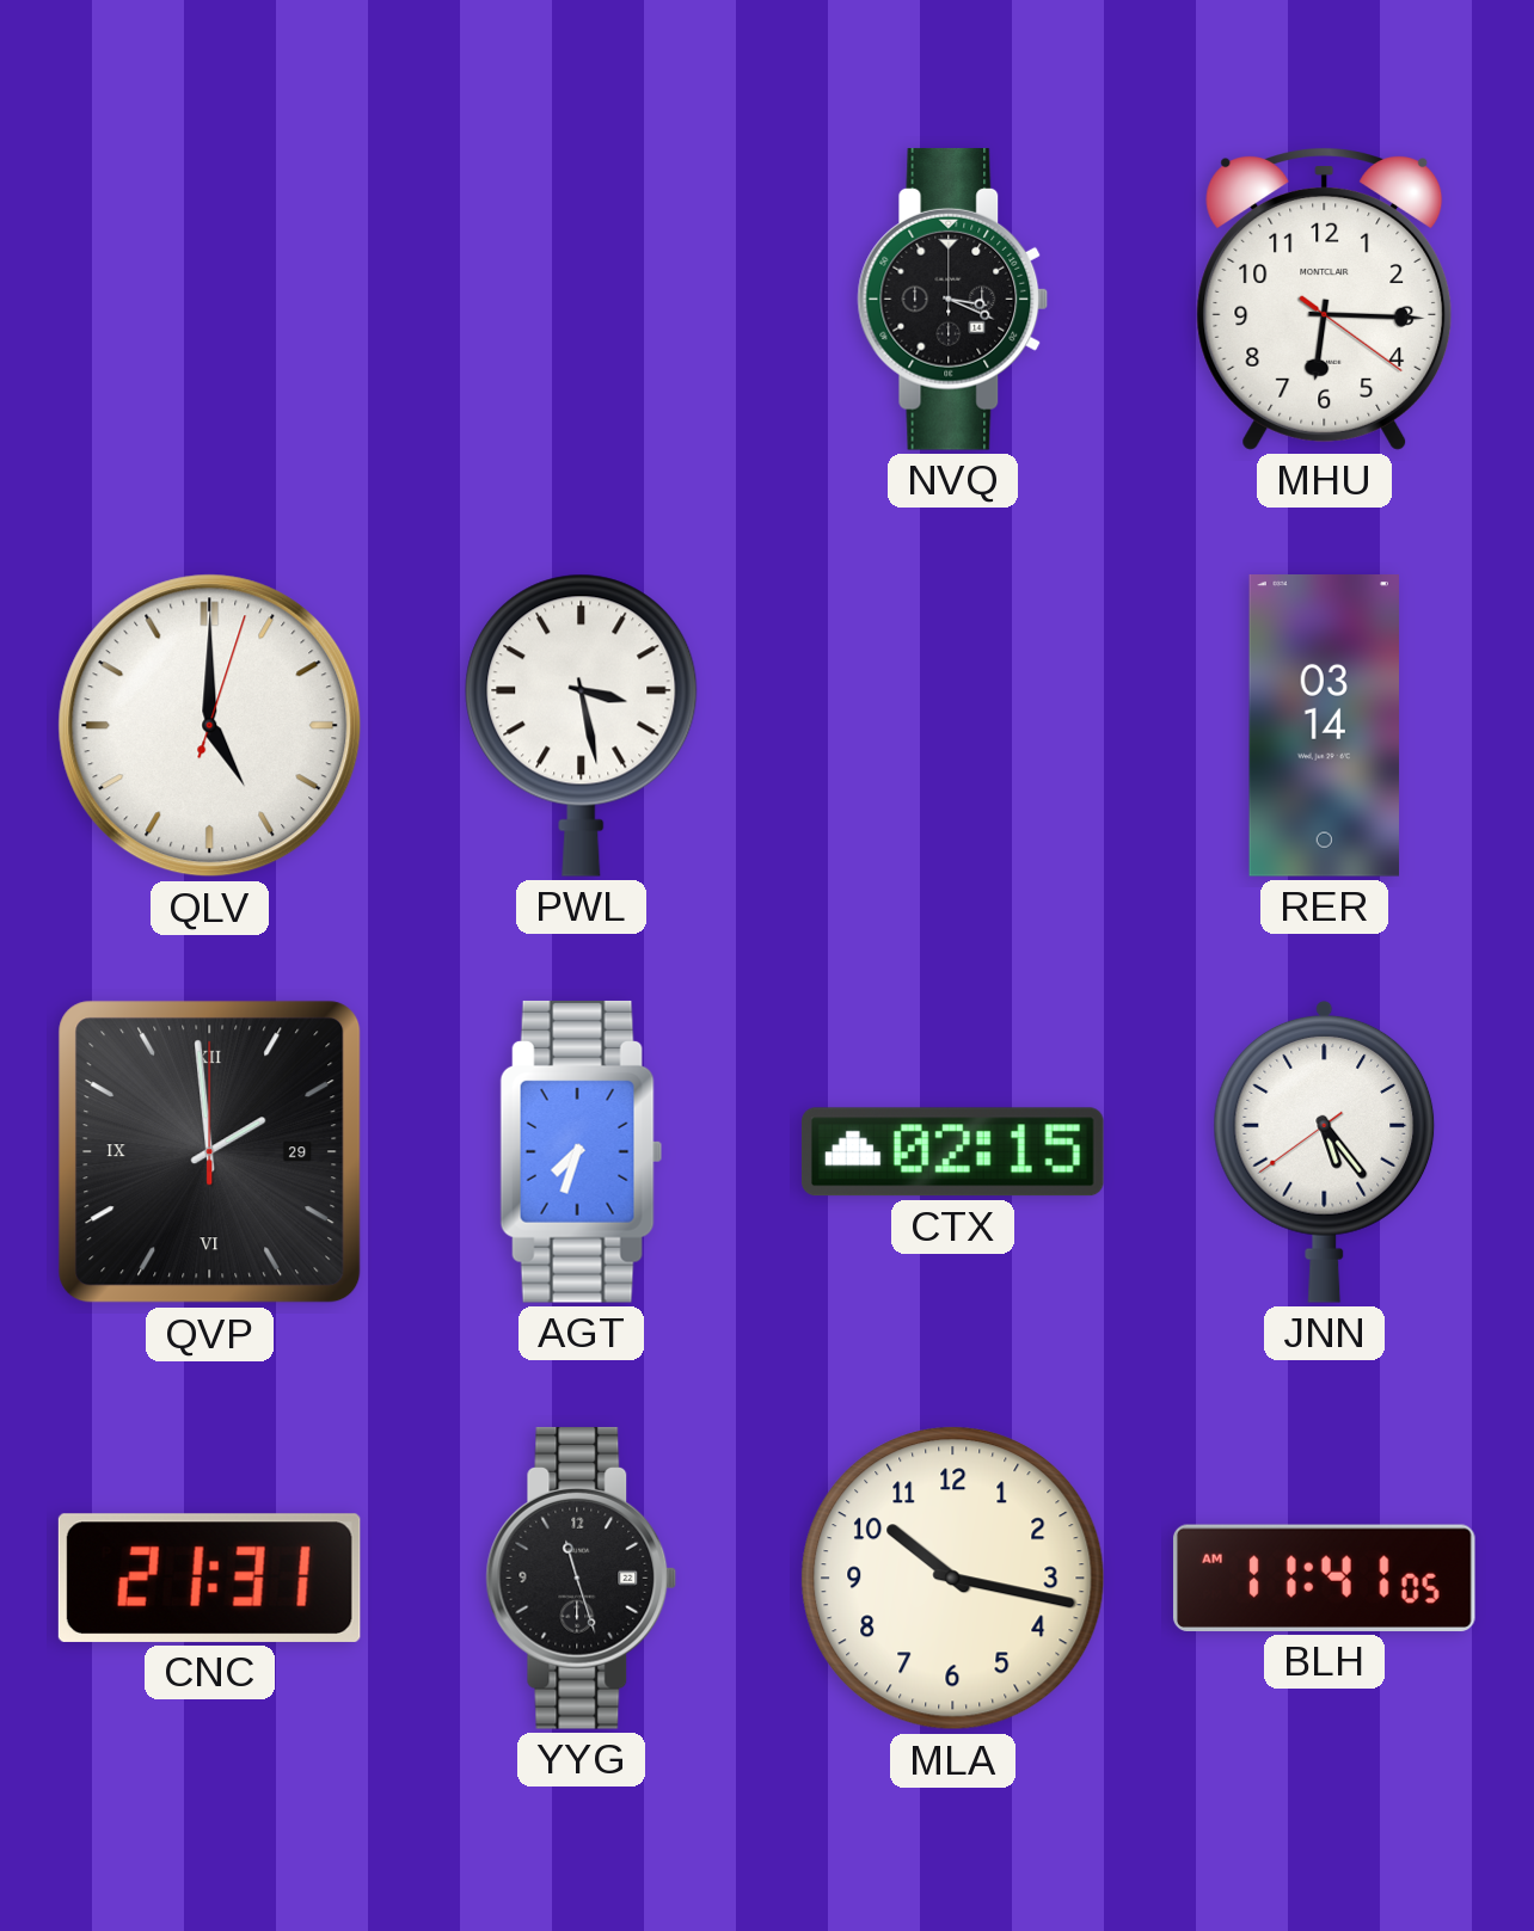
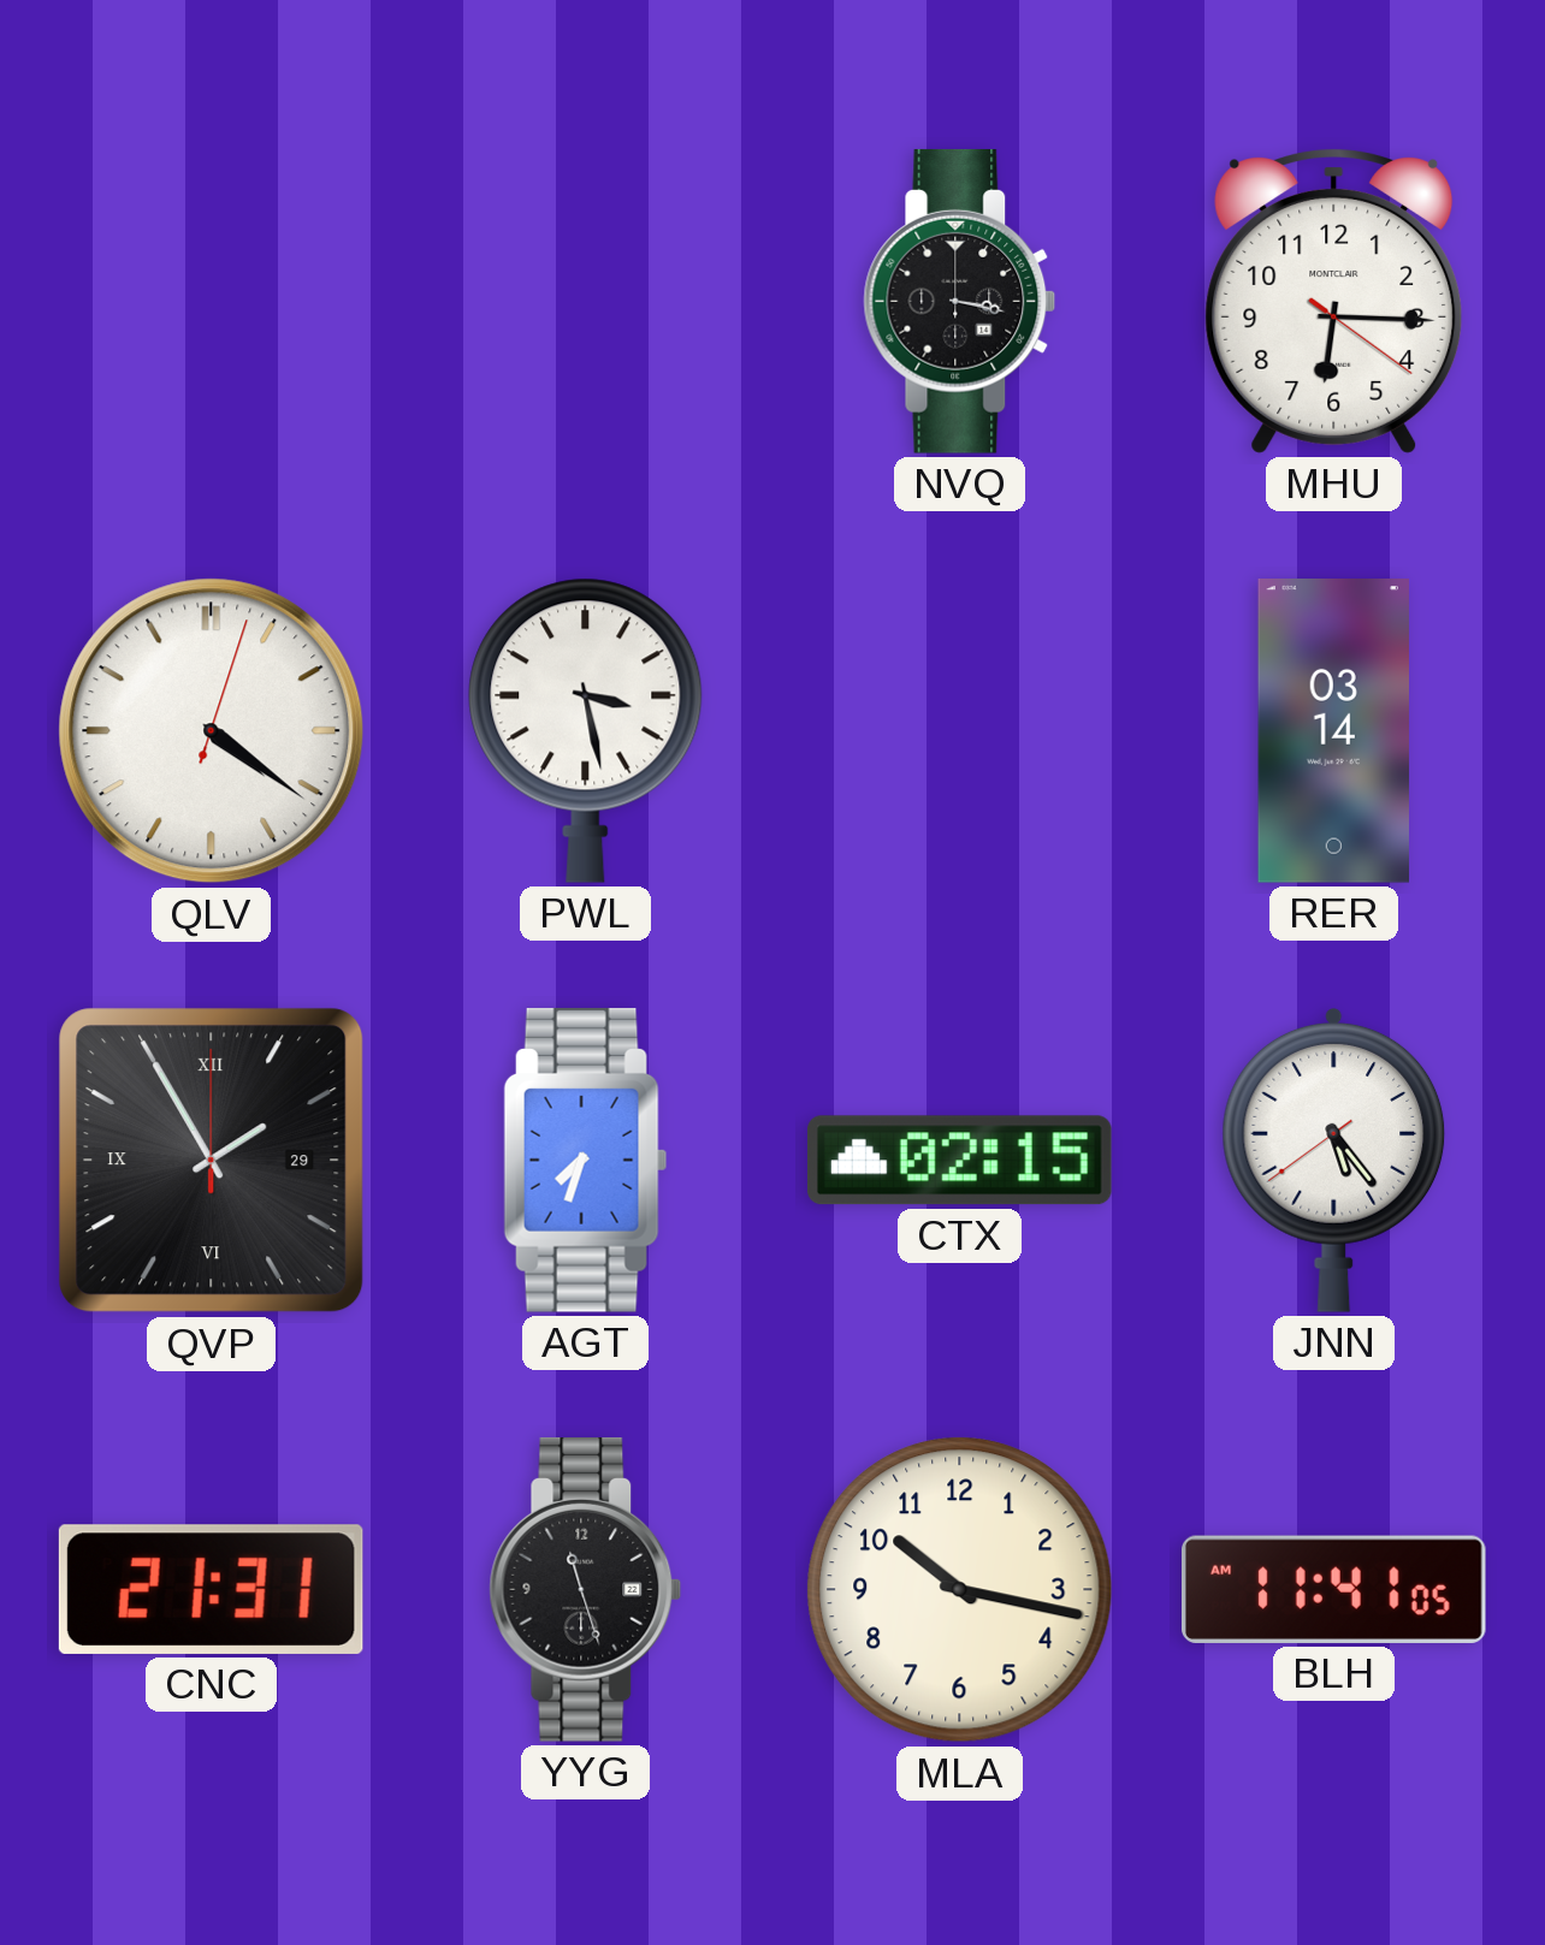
NVQ: 3:19 -> 3:17
QLV: 5:00 -> 4:21
QVP: 1:59 -> 1:55
